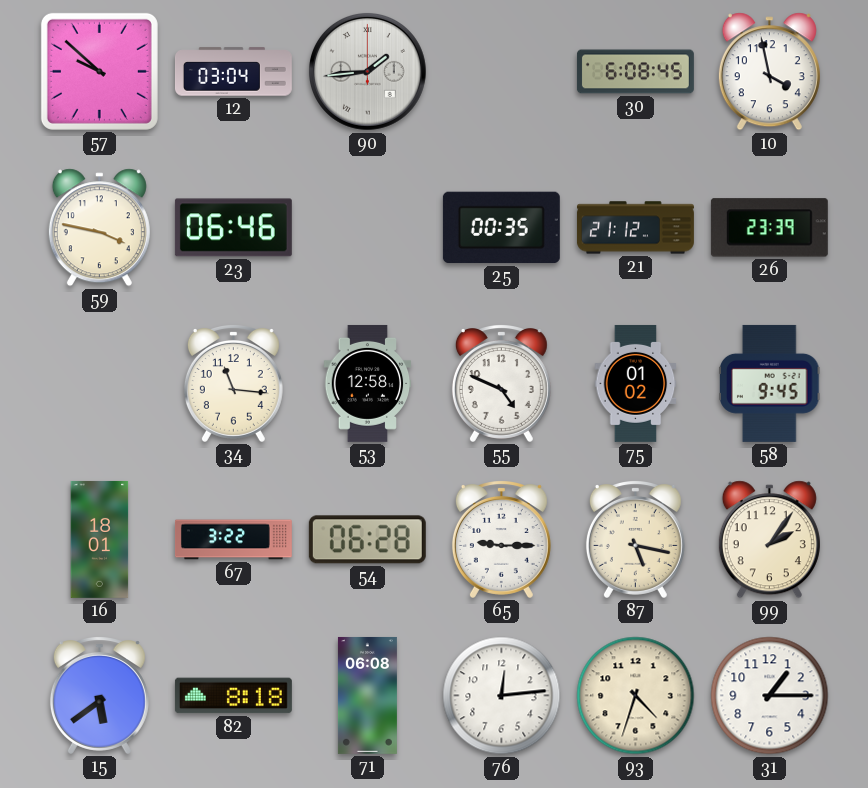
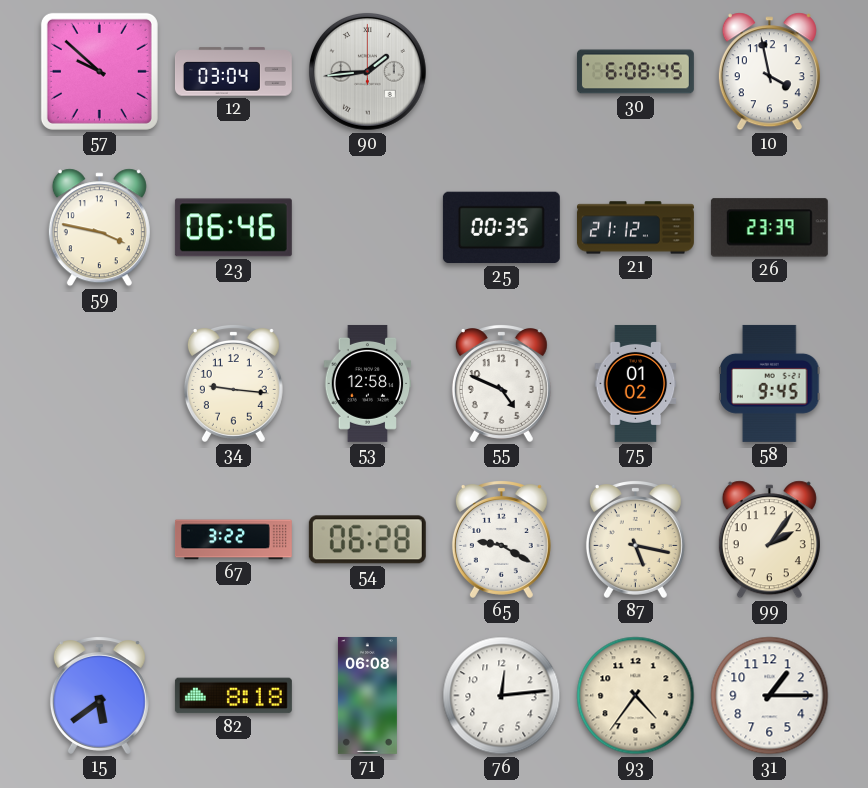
34: 11:16 -> 9:16
16: 18:01 -> none
65: 9:15 -> 9:20
93: 4:33 -> 4:36
